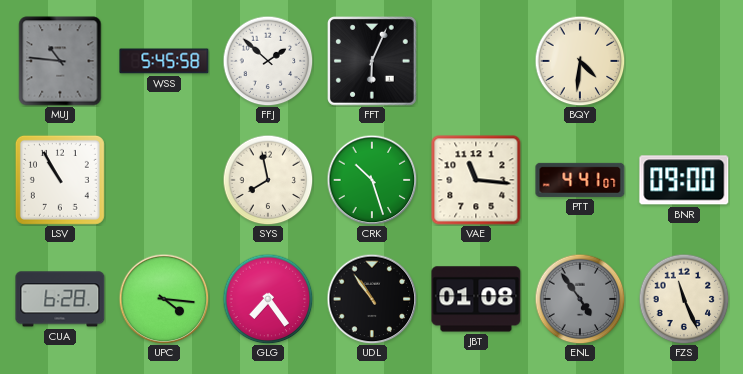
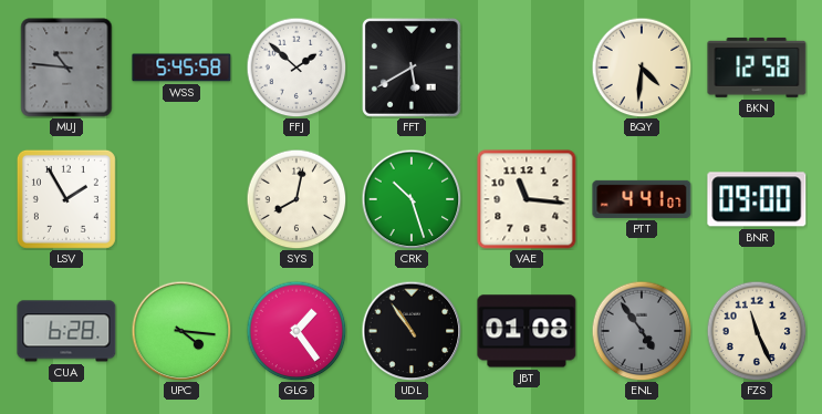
FFT: 6:04 -> 5:40
BKN: none -> 12:58
LSV: 10:55 -> 1:55
SYS: 7:58 -> 8:02
GLG: 7:24 -> 1:24
